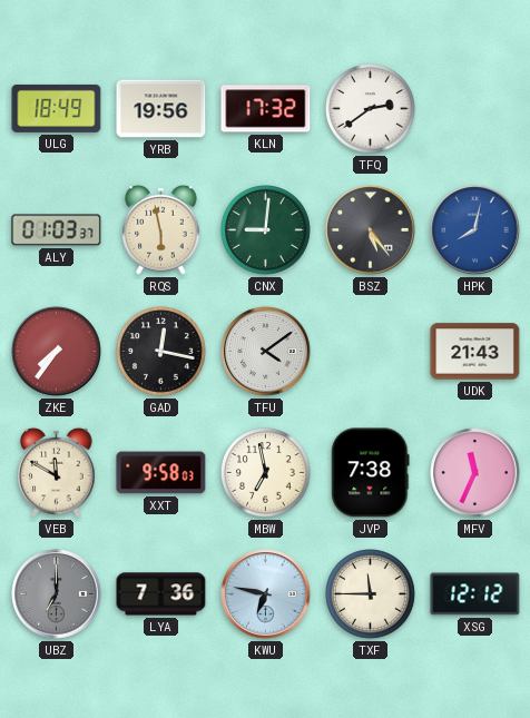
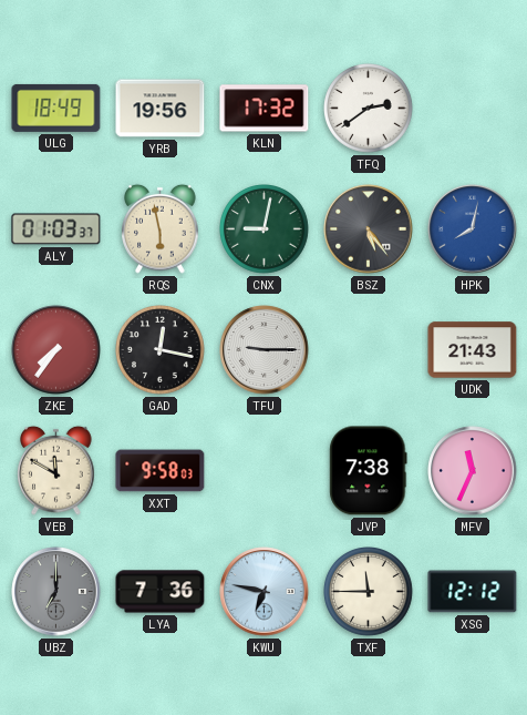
CNX: 9:01 -> 9:02
TFU: 4:09 -> 9:15
MBW: 6:58 -> none
